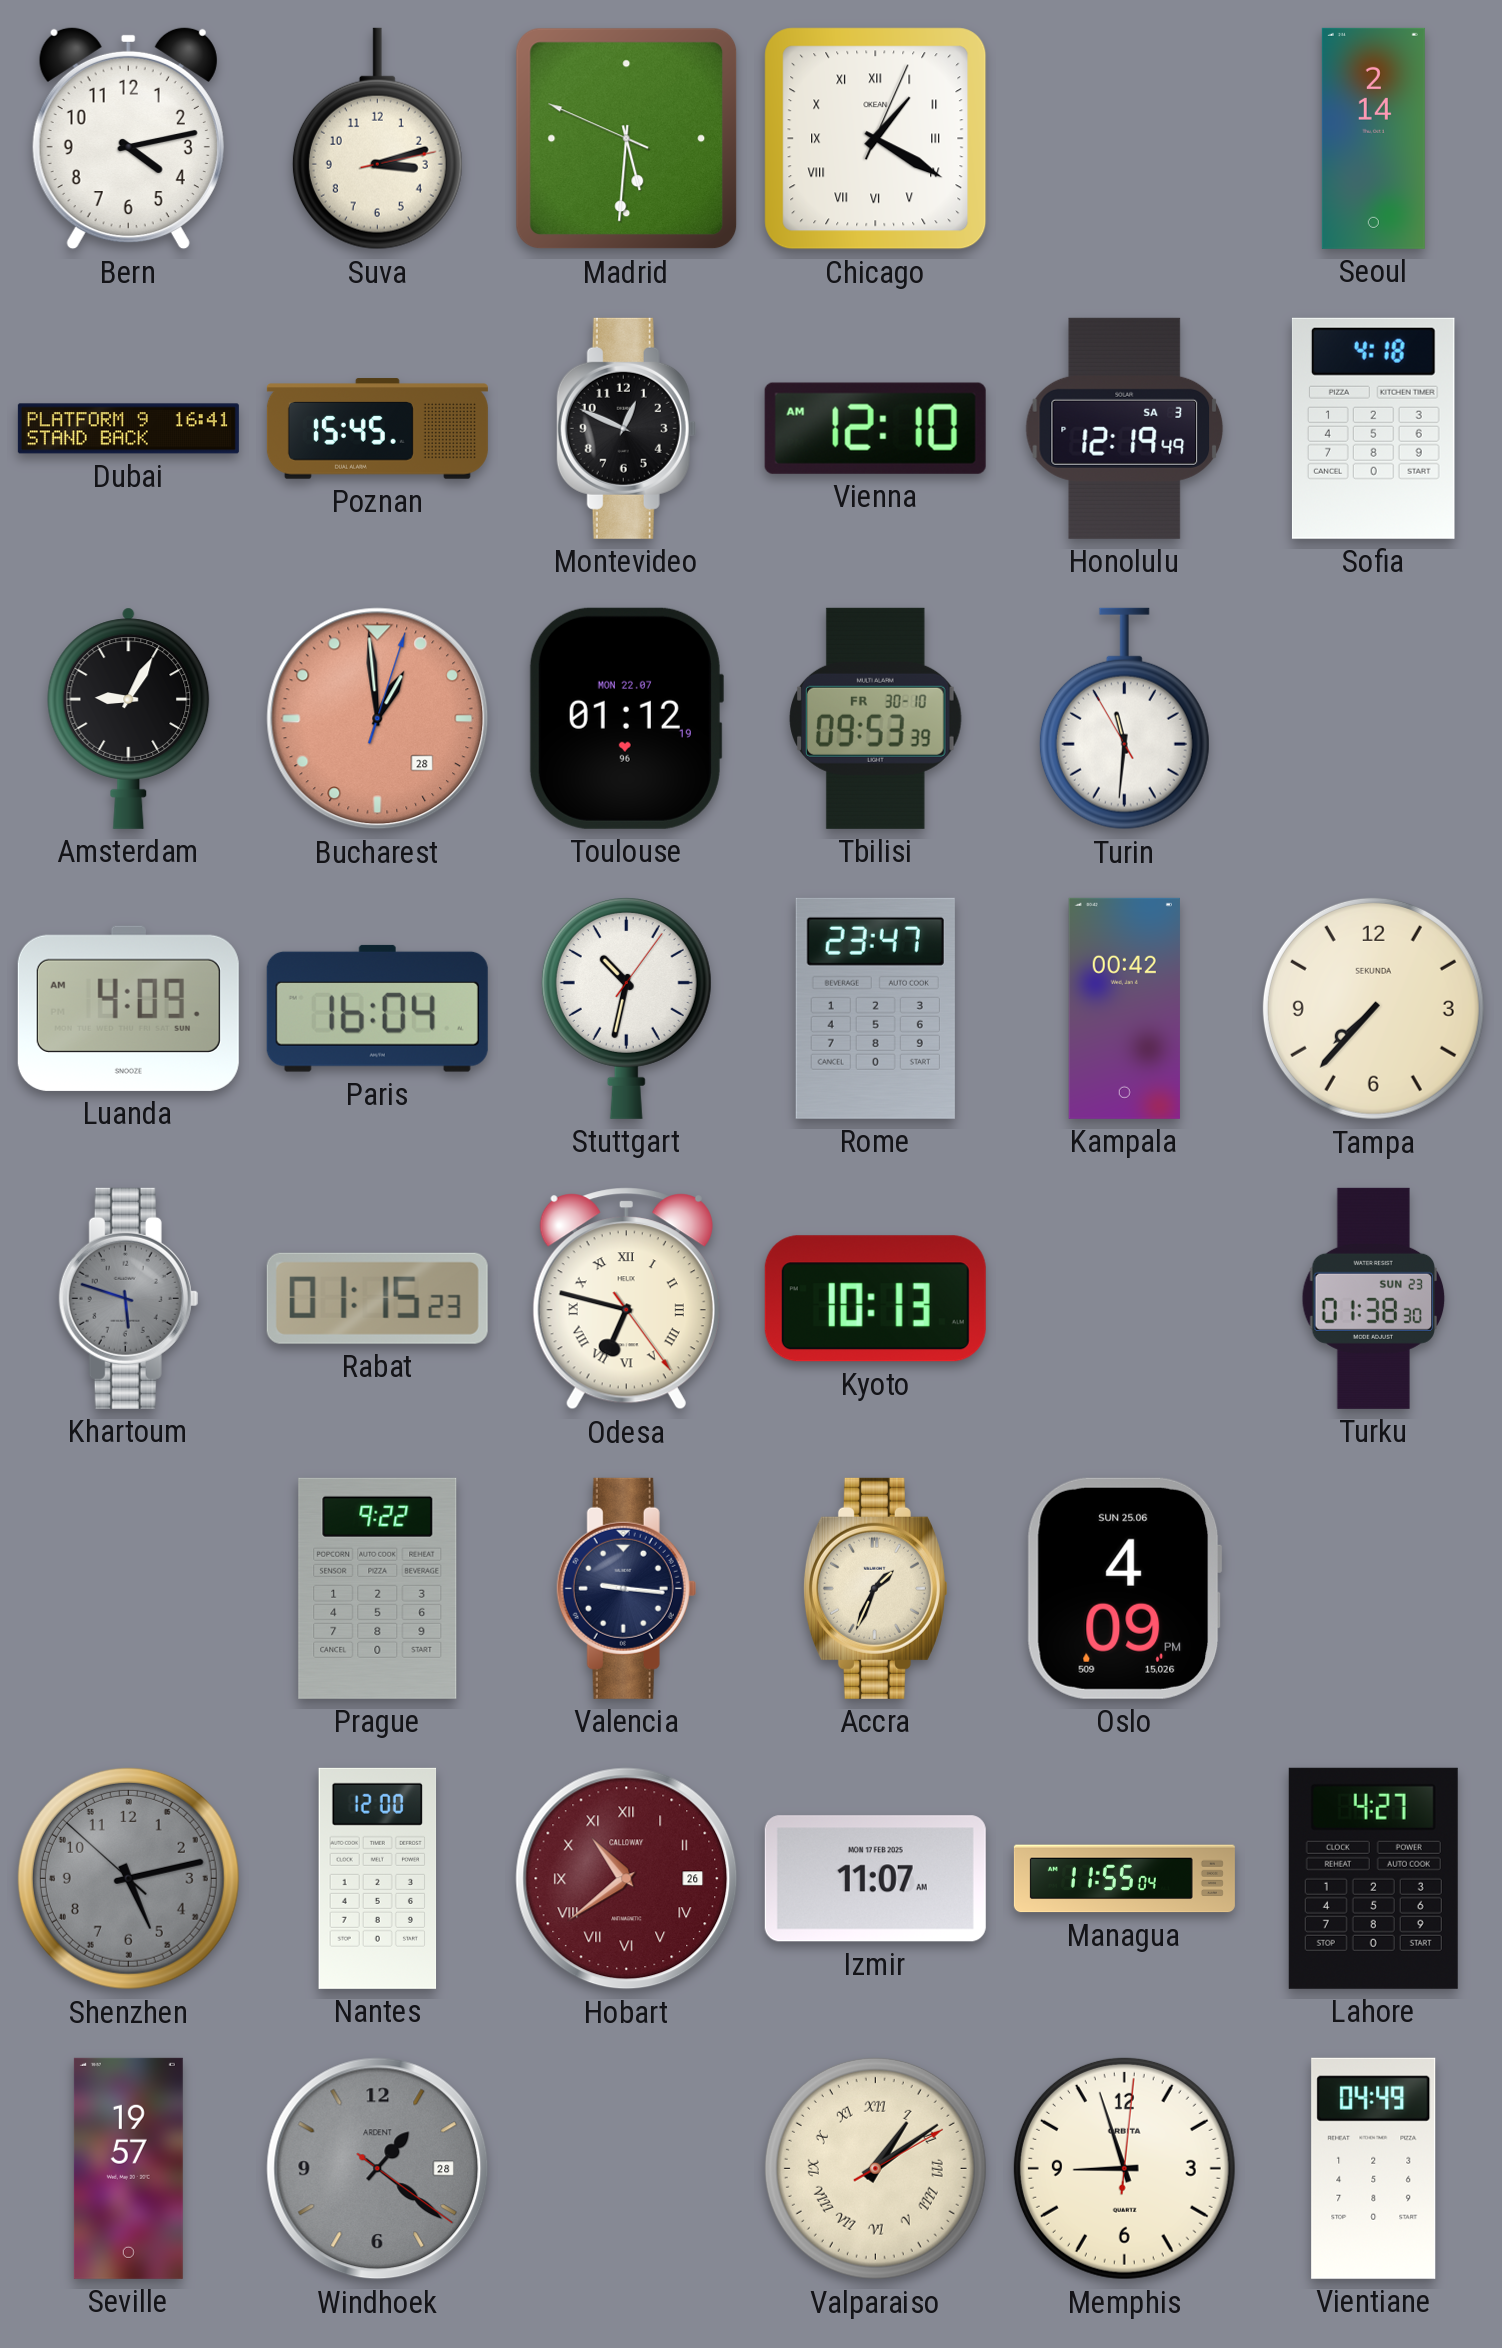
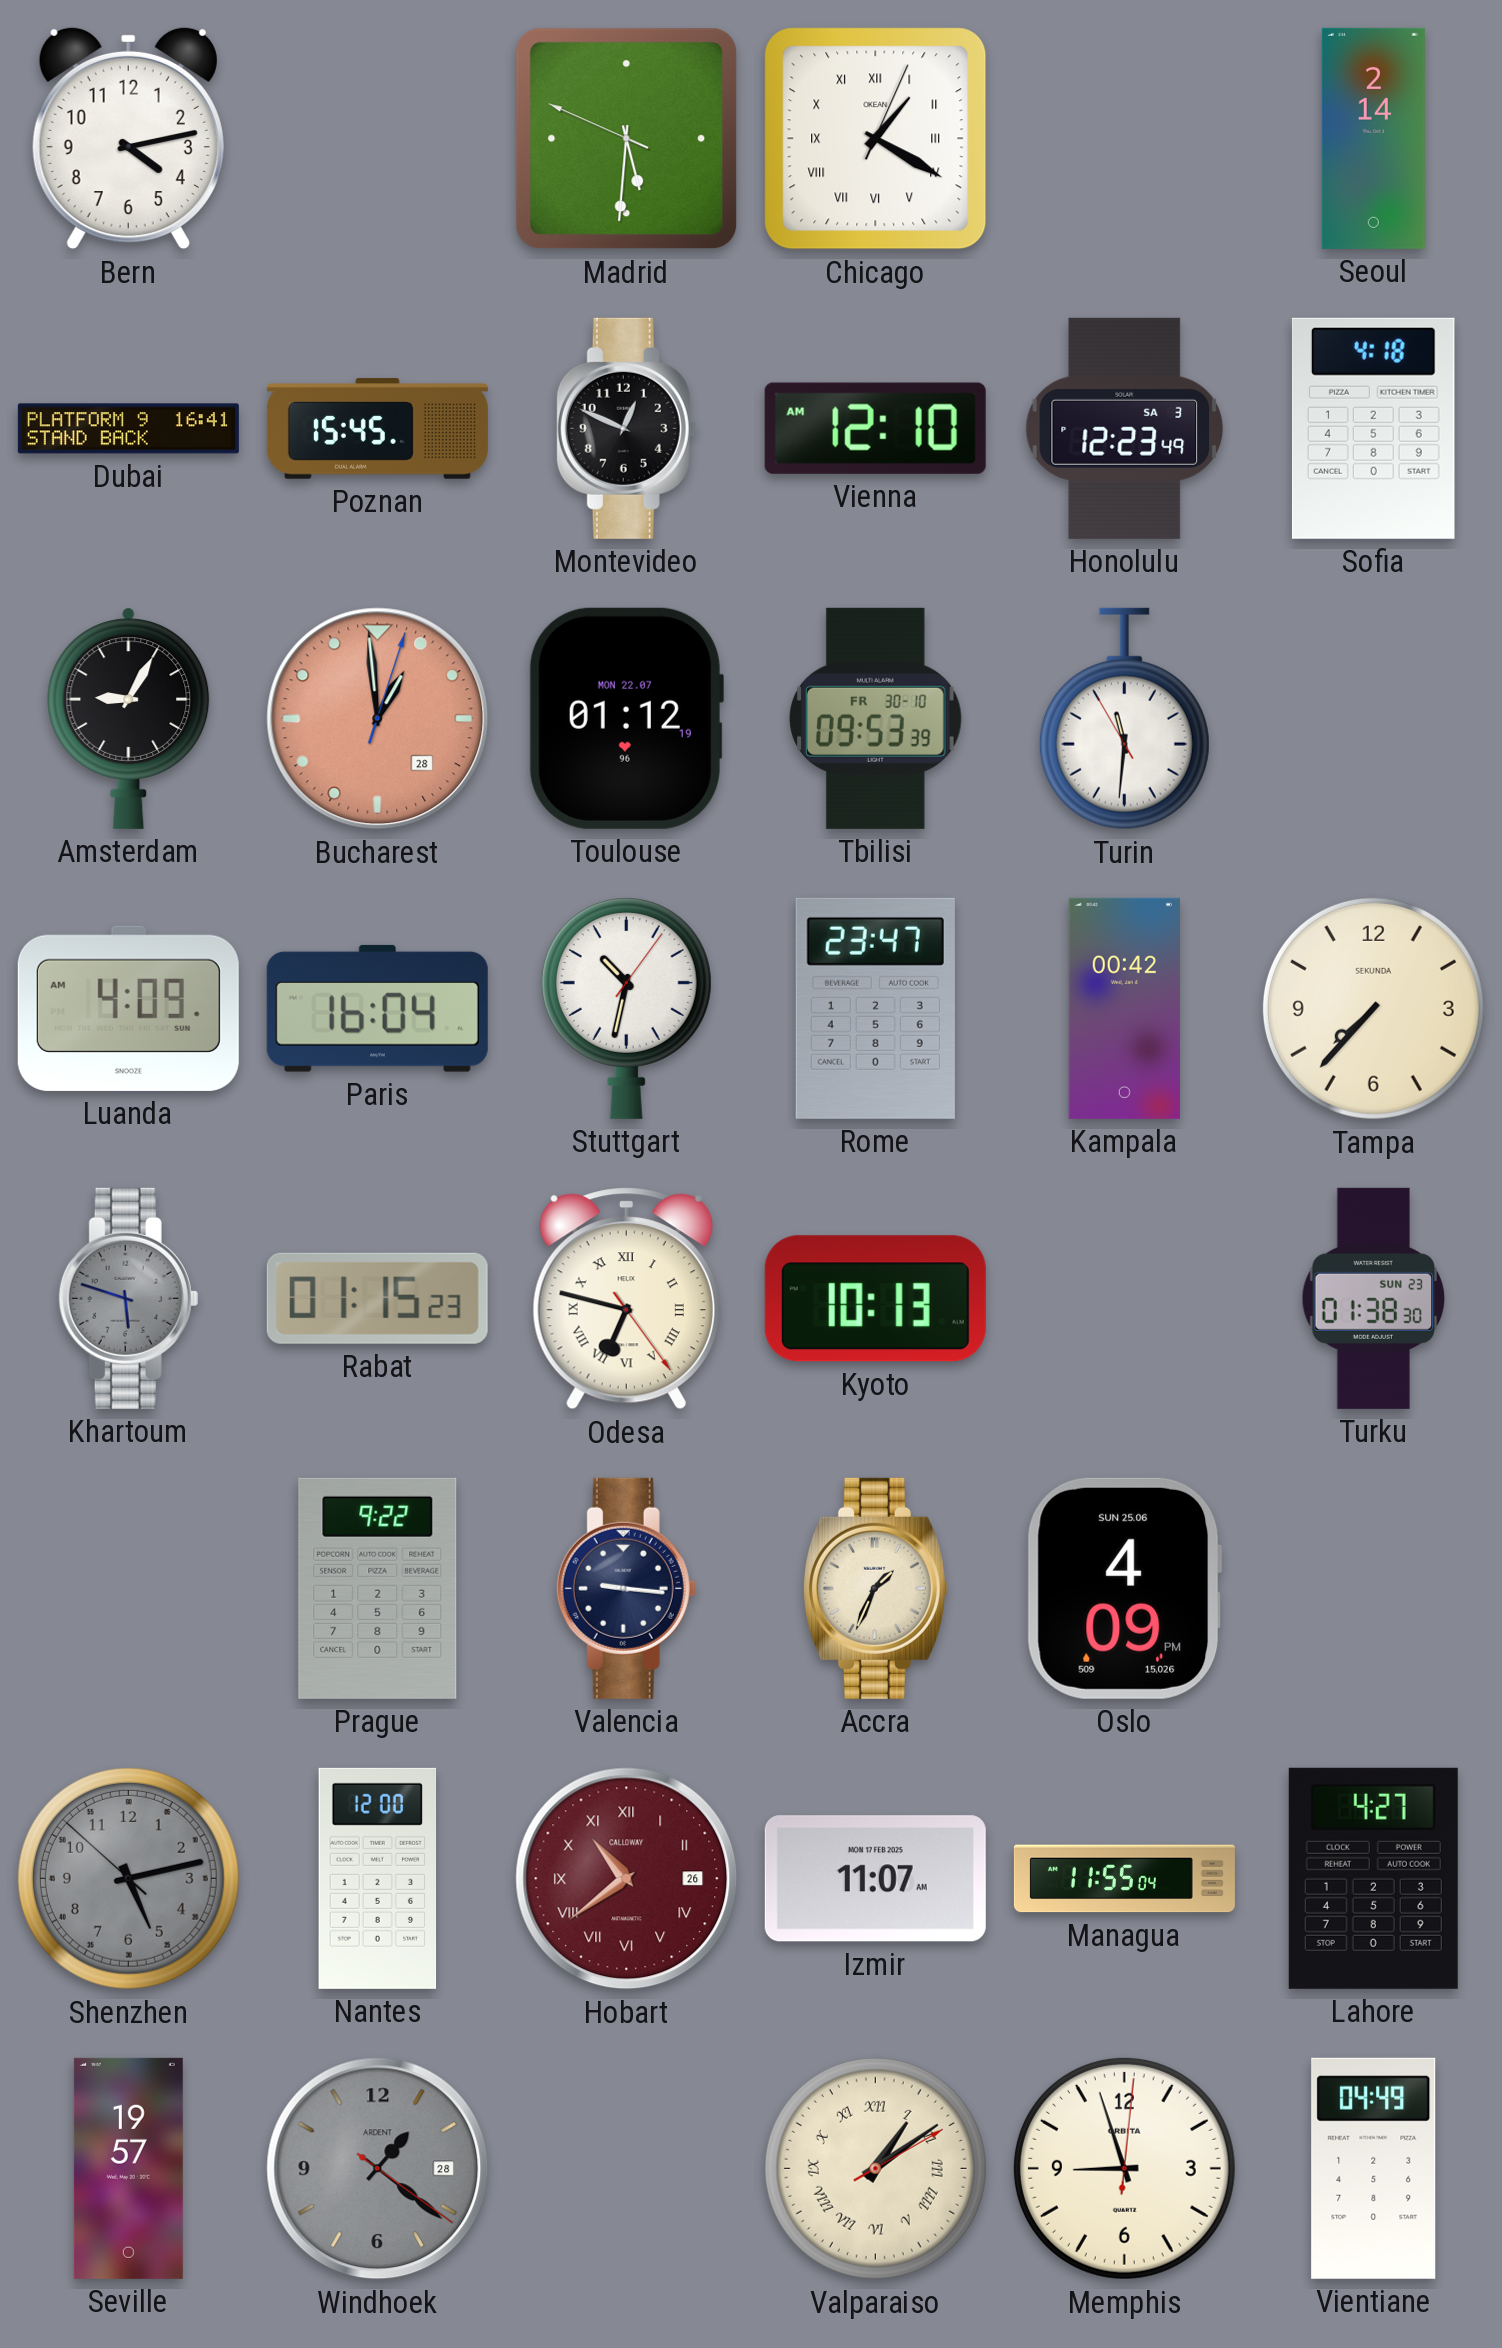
Suva: 3:12 -> none
Honolulu: 12:19 -> 12:23
